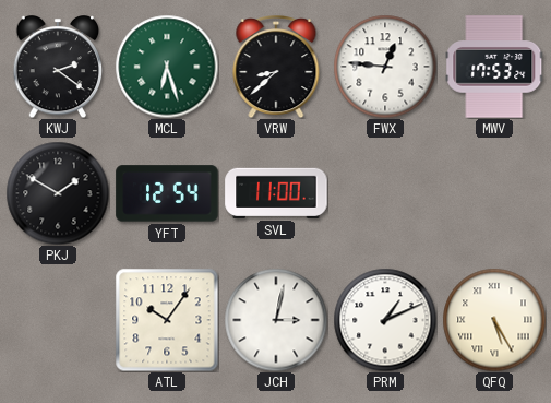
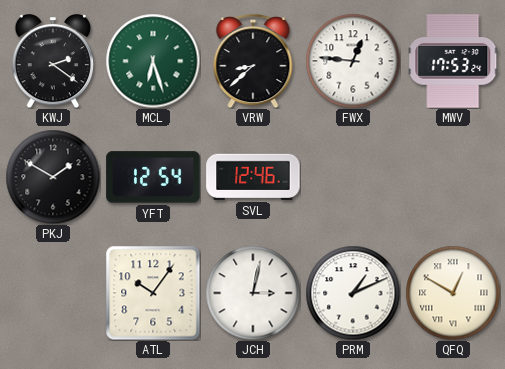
SVL: 11:00 -> 12:46
QFQ: 5:25 -> 12:50
